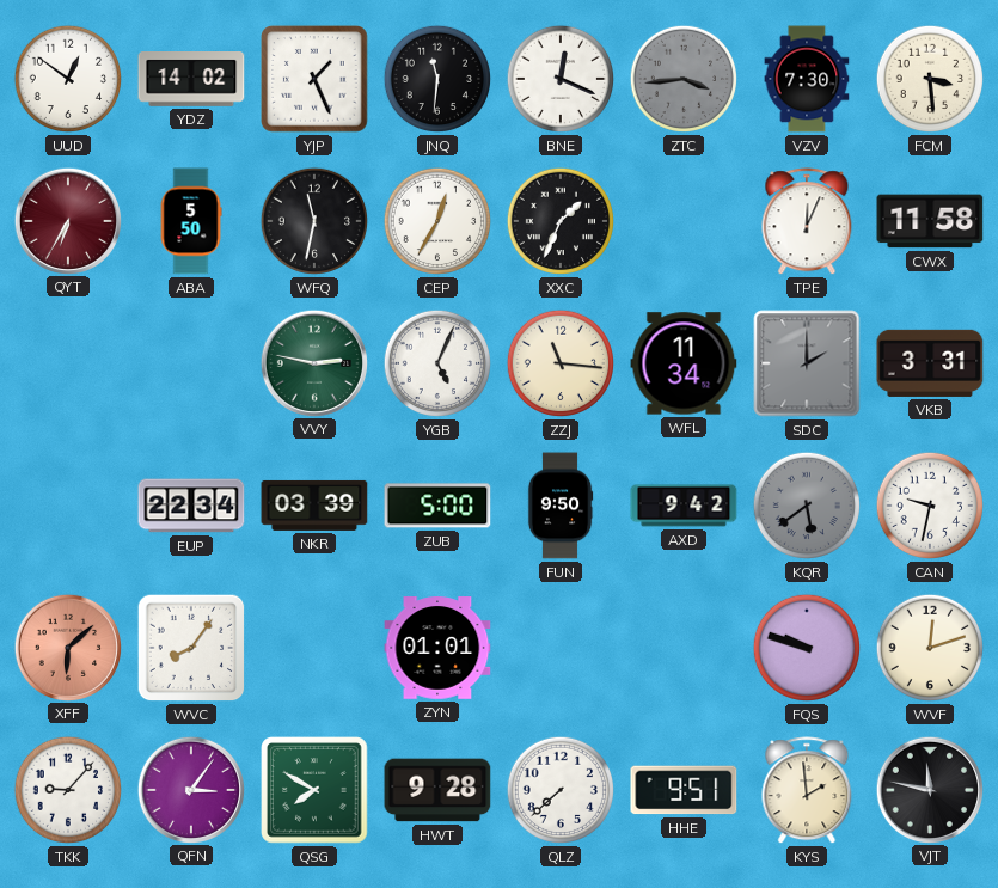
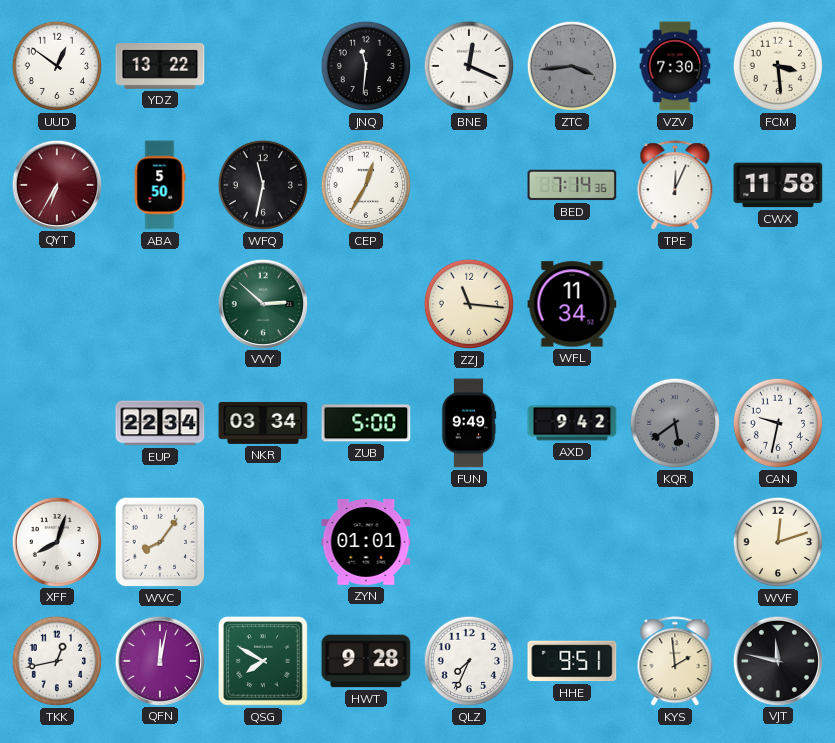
YDZ: 14:02 -> 13:22
YJP: 1:26 -> none
XXC: 1:34 -> none
BED: none -> 7:14
VVY: 2:47 -> 2:52
YGB: 5:04 -> none
SDC: 2:00 -> none
VKB: 3:31 -> none
NKR: 03:39 -> 03:34
FUN: 9:50 -> 9:49
XFF: 6:08 -> 8:03
XFF dial: salmon -> white
FQS: 9:48 -> none
TKK: 9:07 -> 12:43
QFN: 3:06 -> 12:02
QLZ: 7:38 -> 7:34
